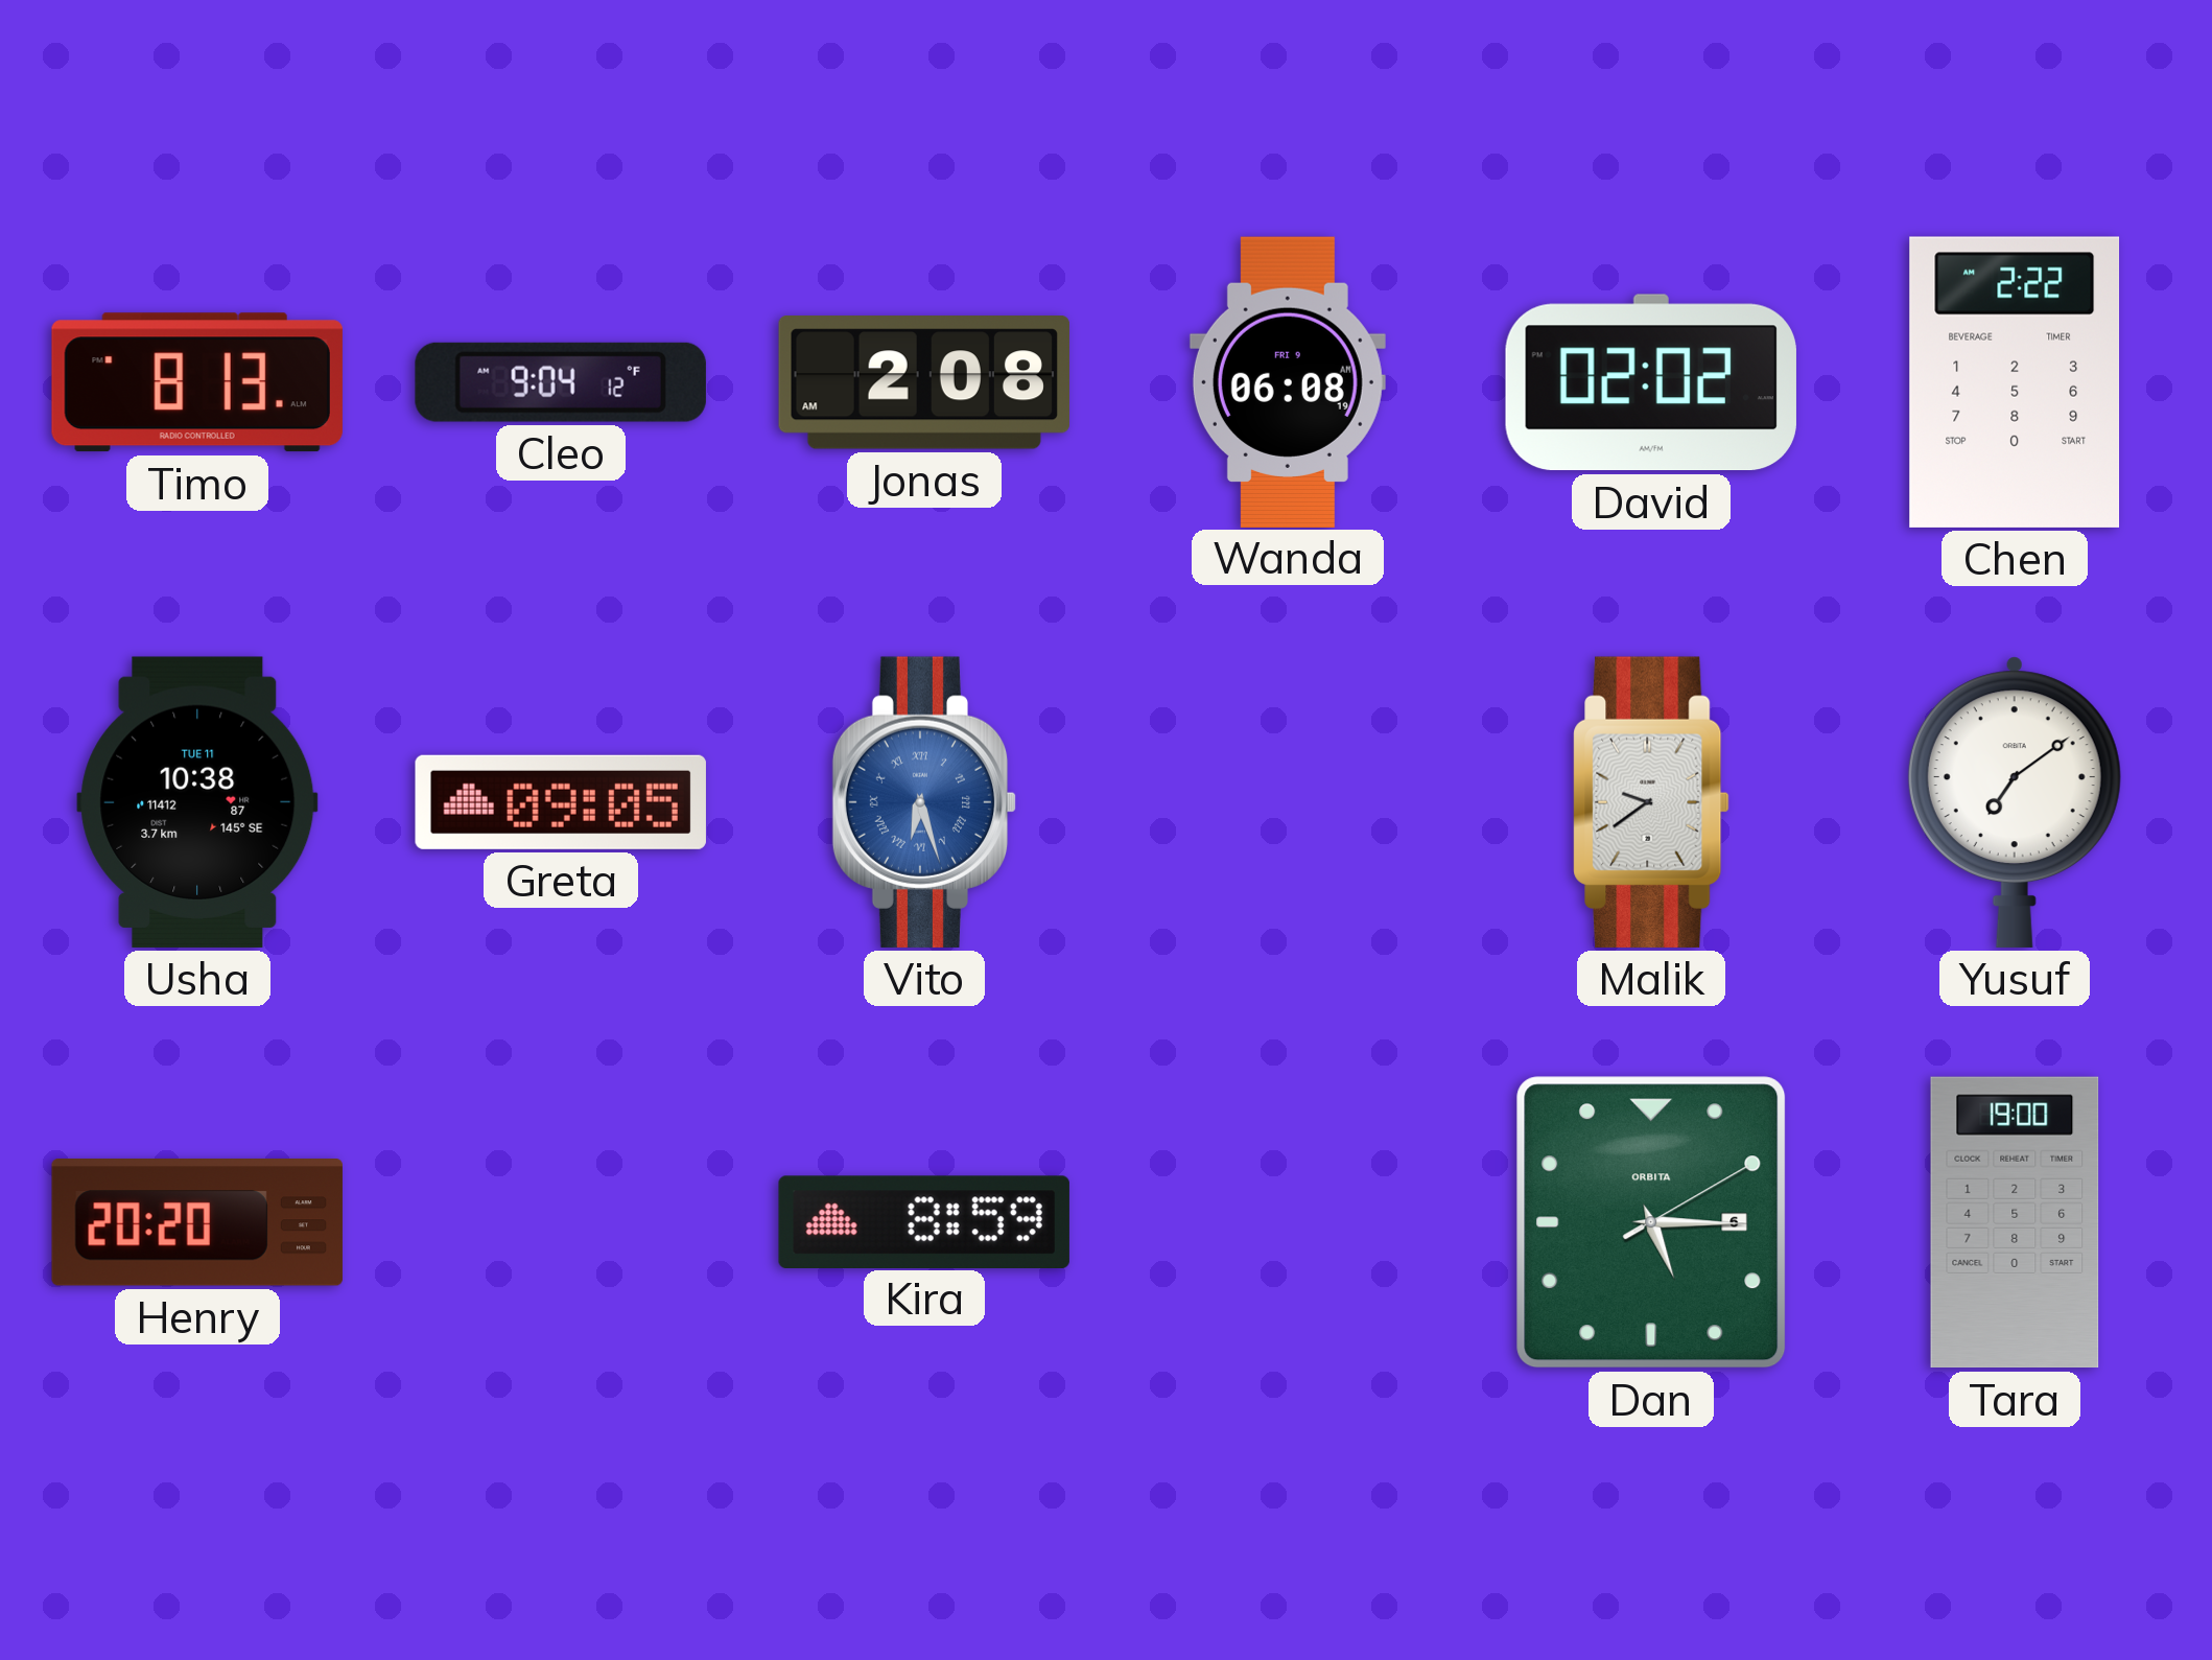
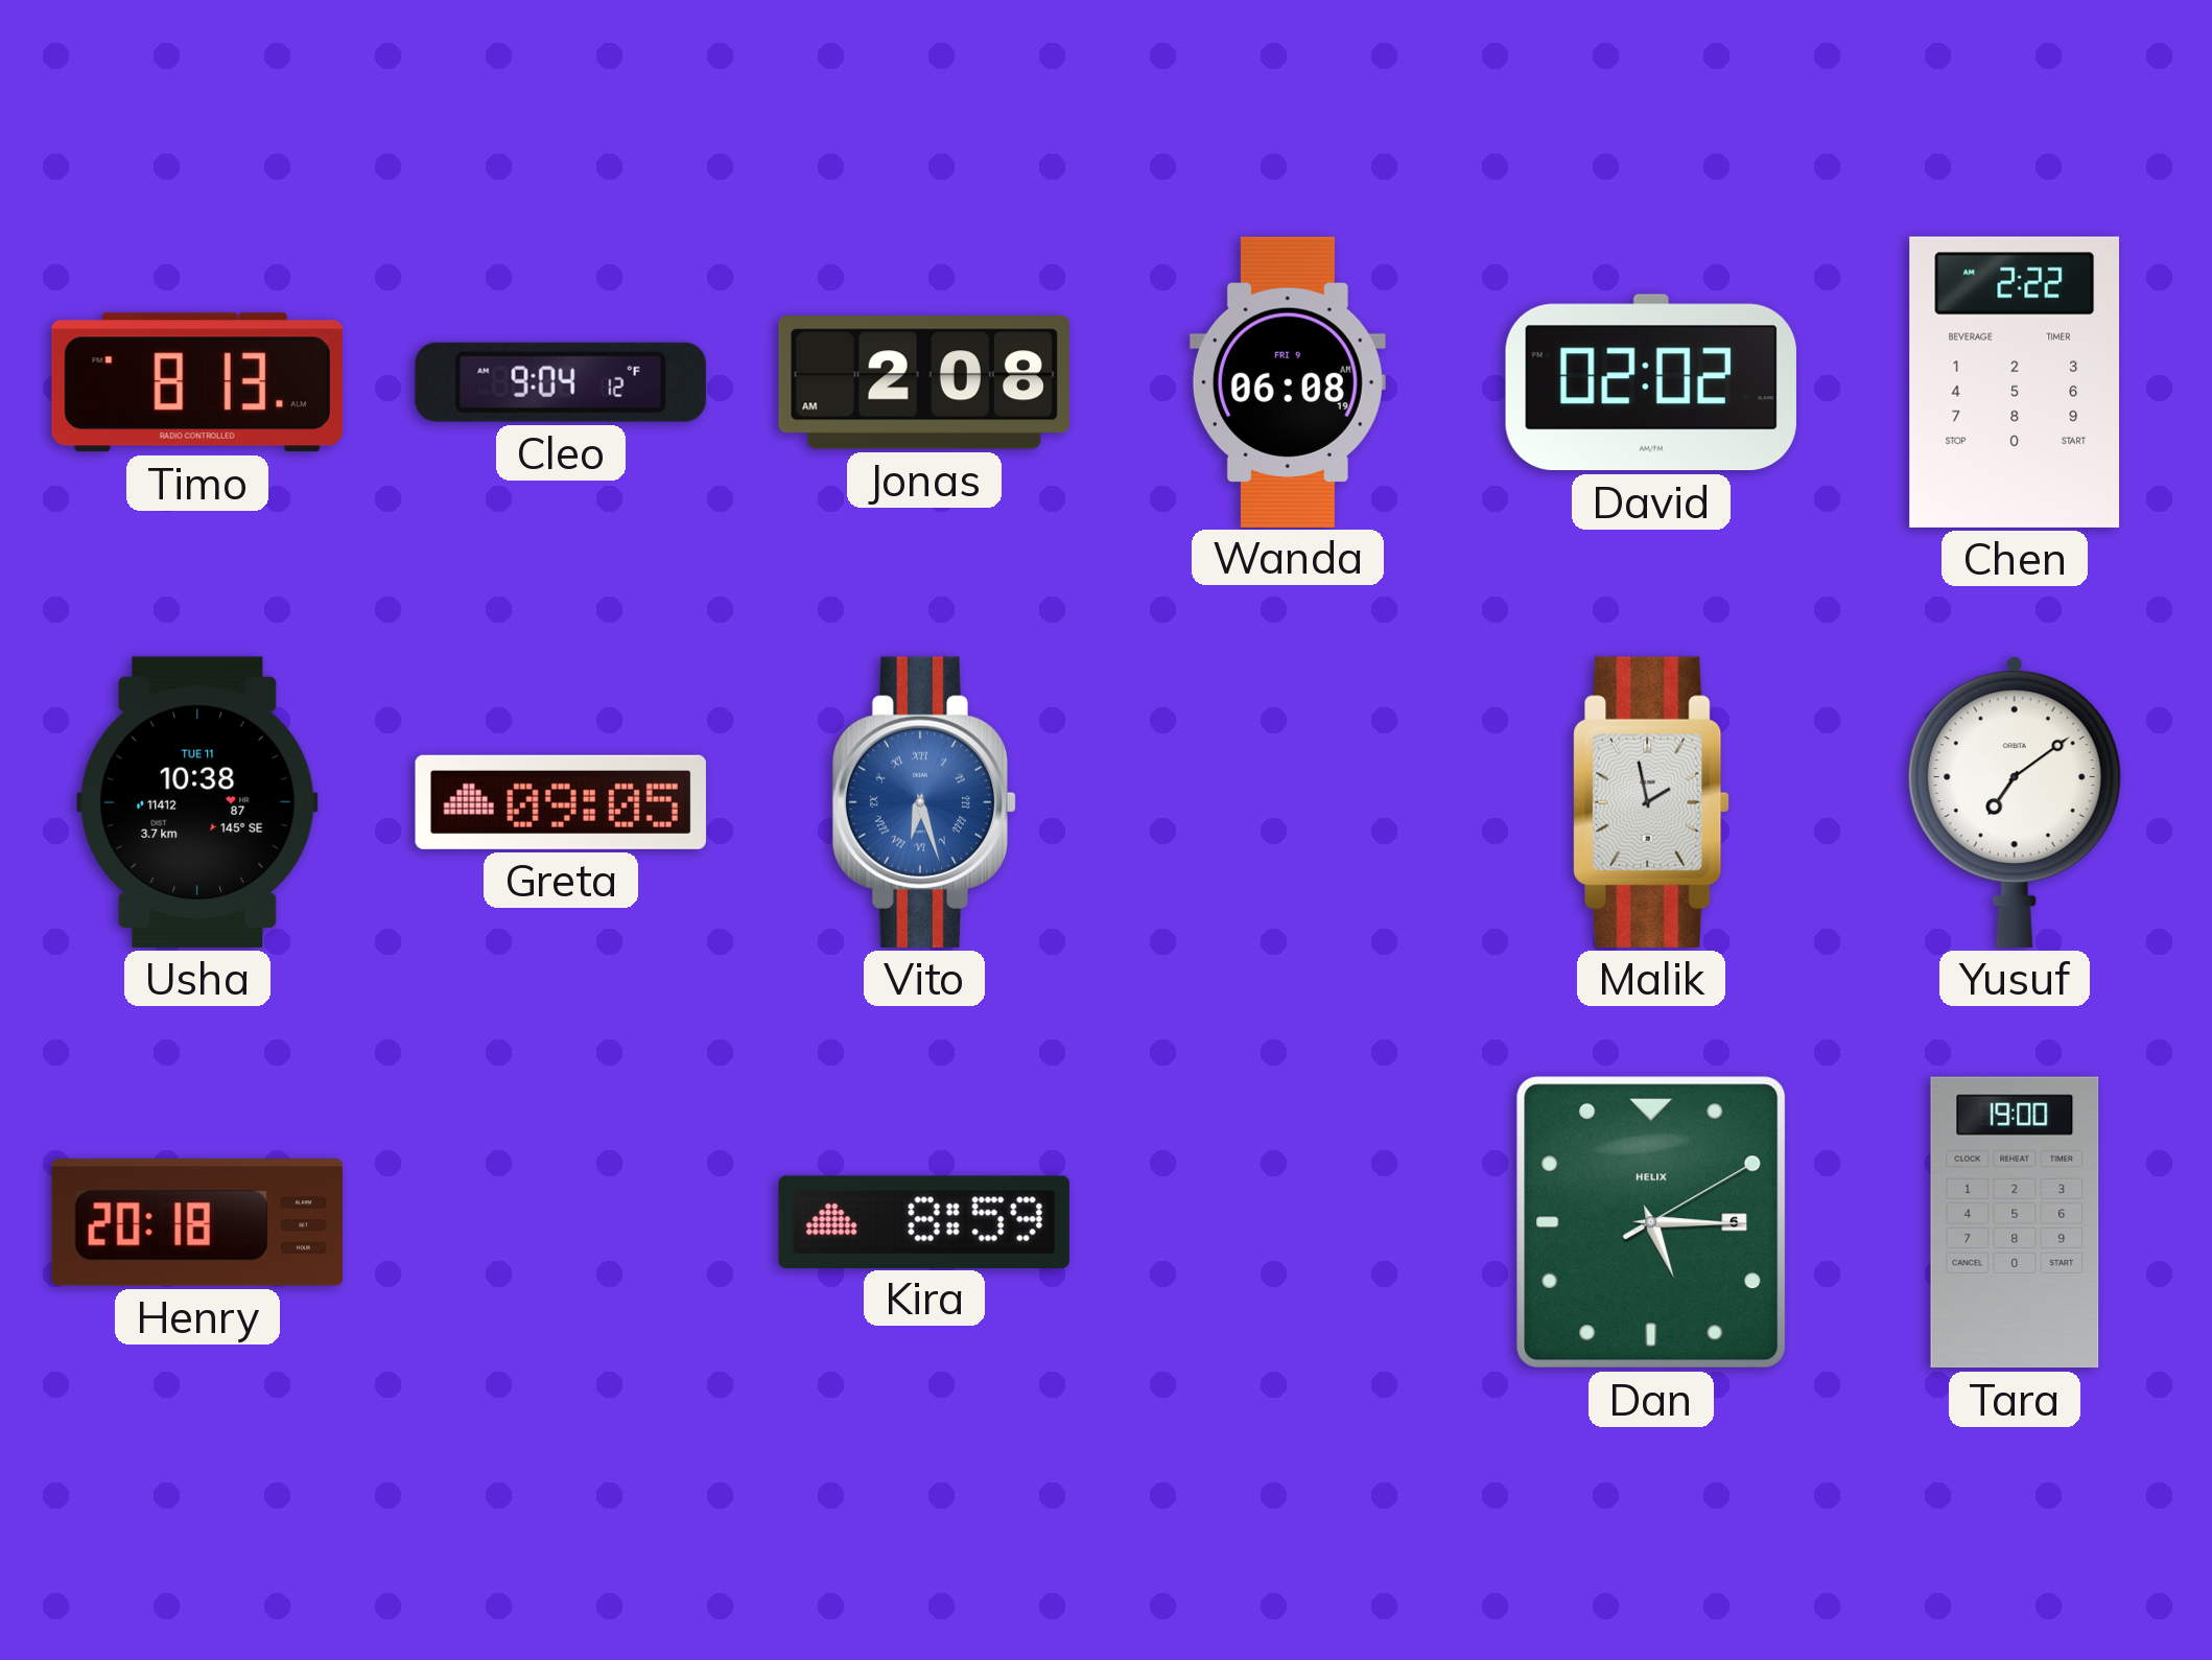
Malik: 9:39 -> 1:58
Henry: 20:20 -> 20:18
Dan brand: ORBITA -> HELIX
